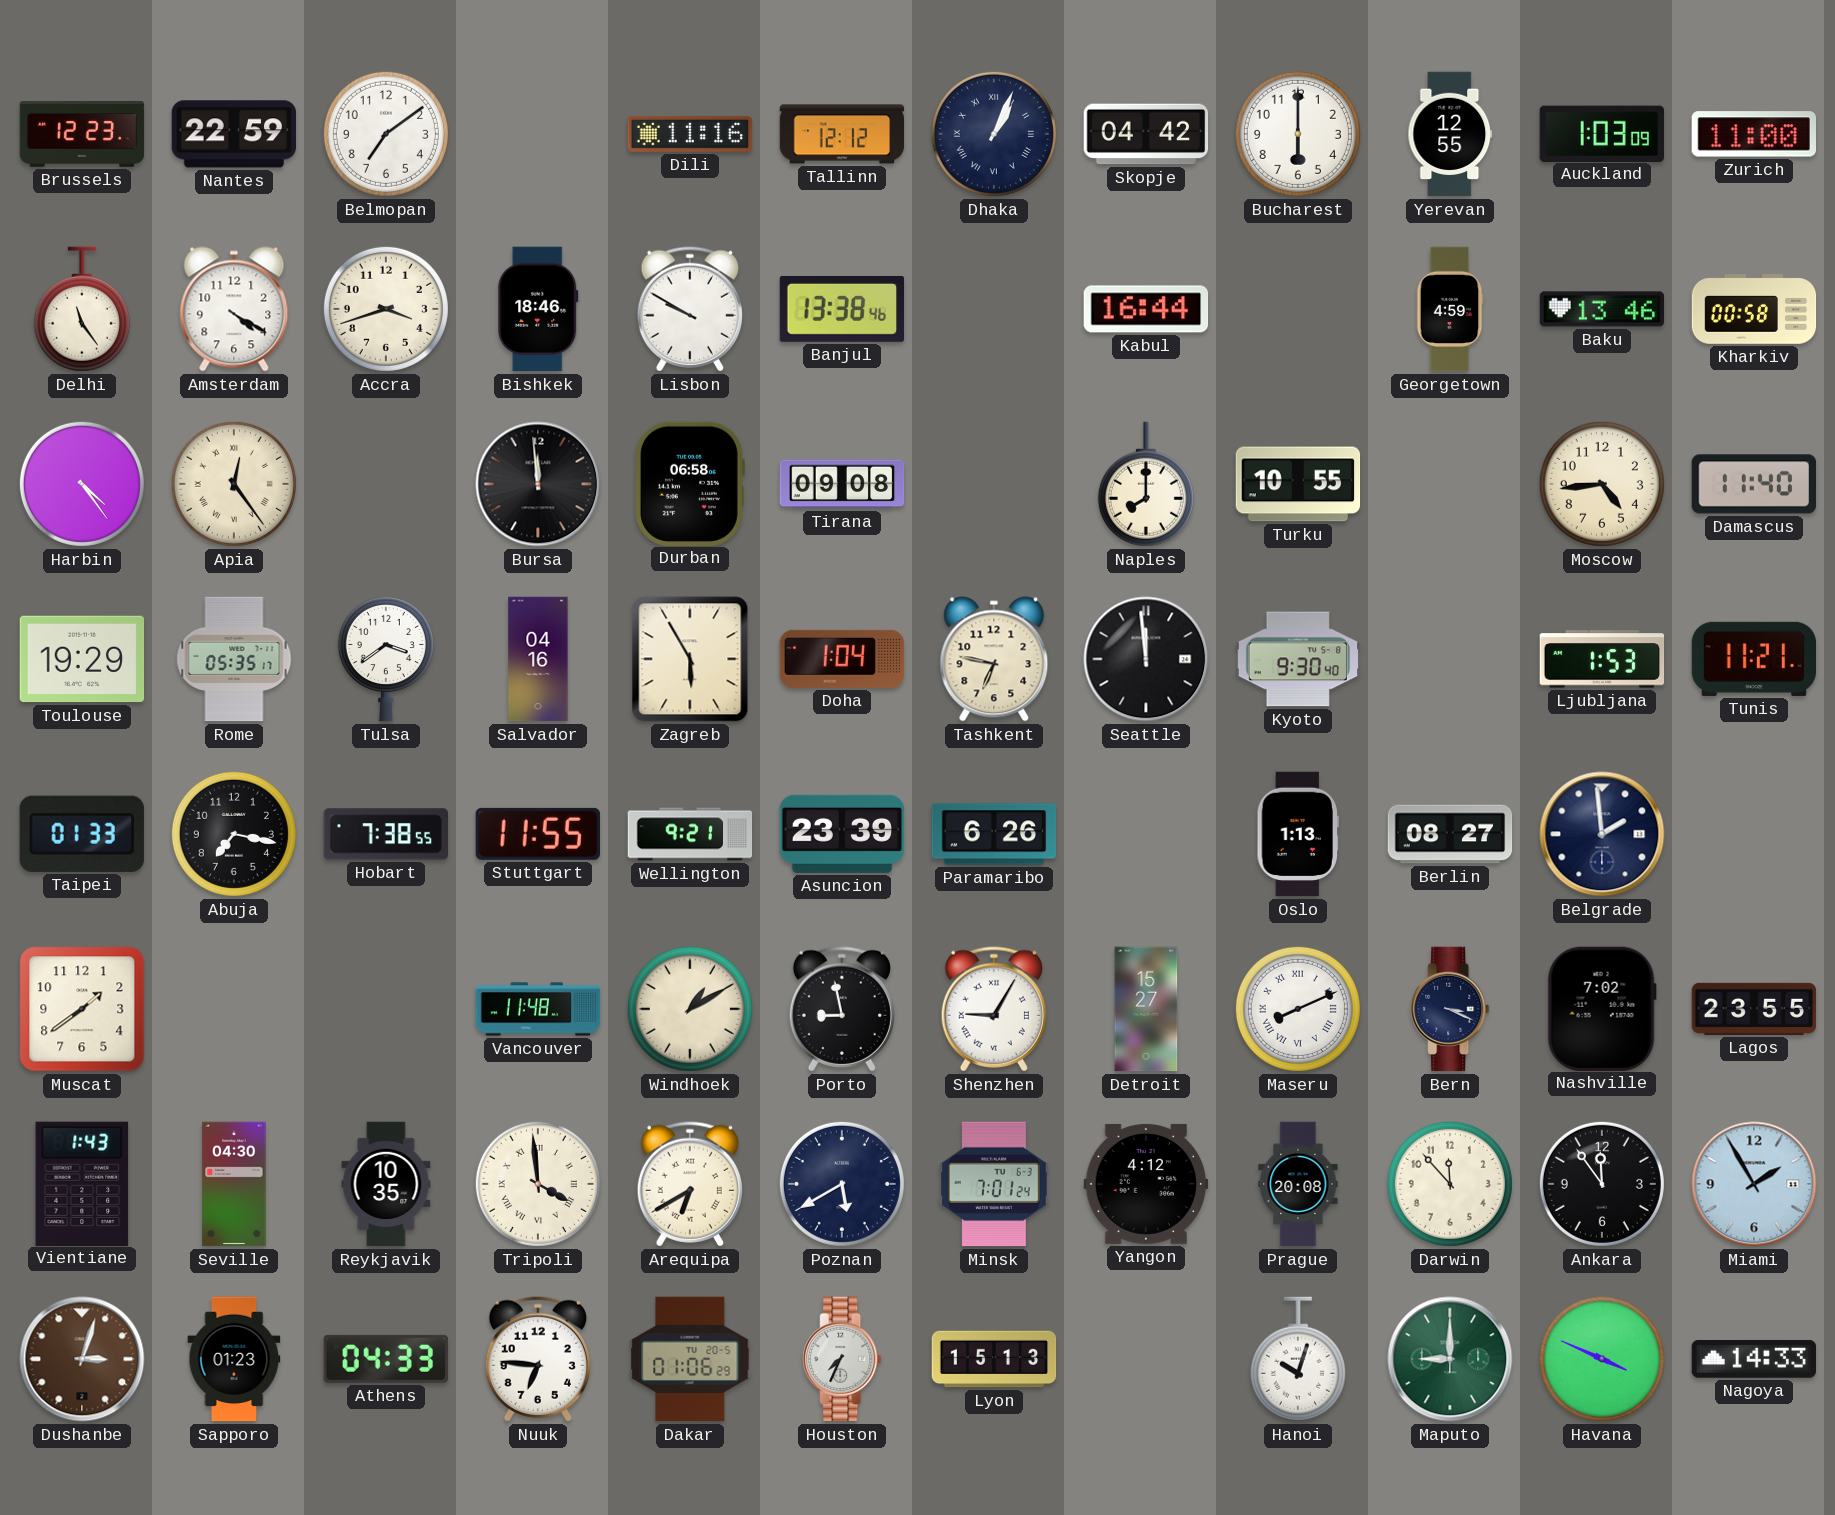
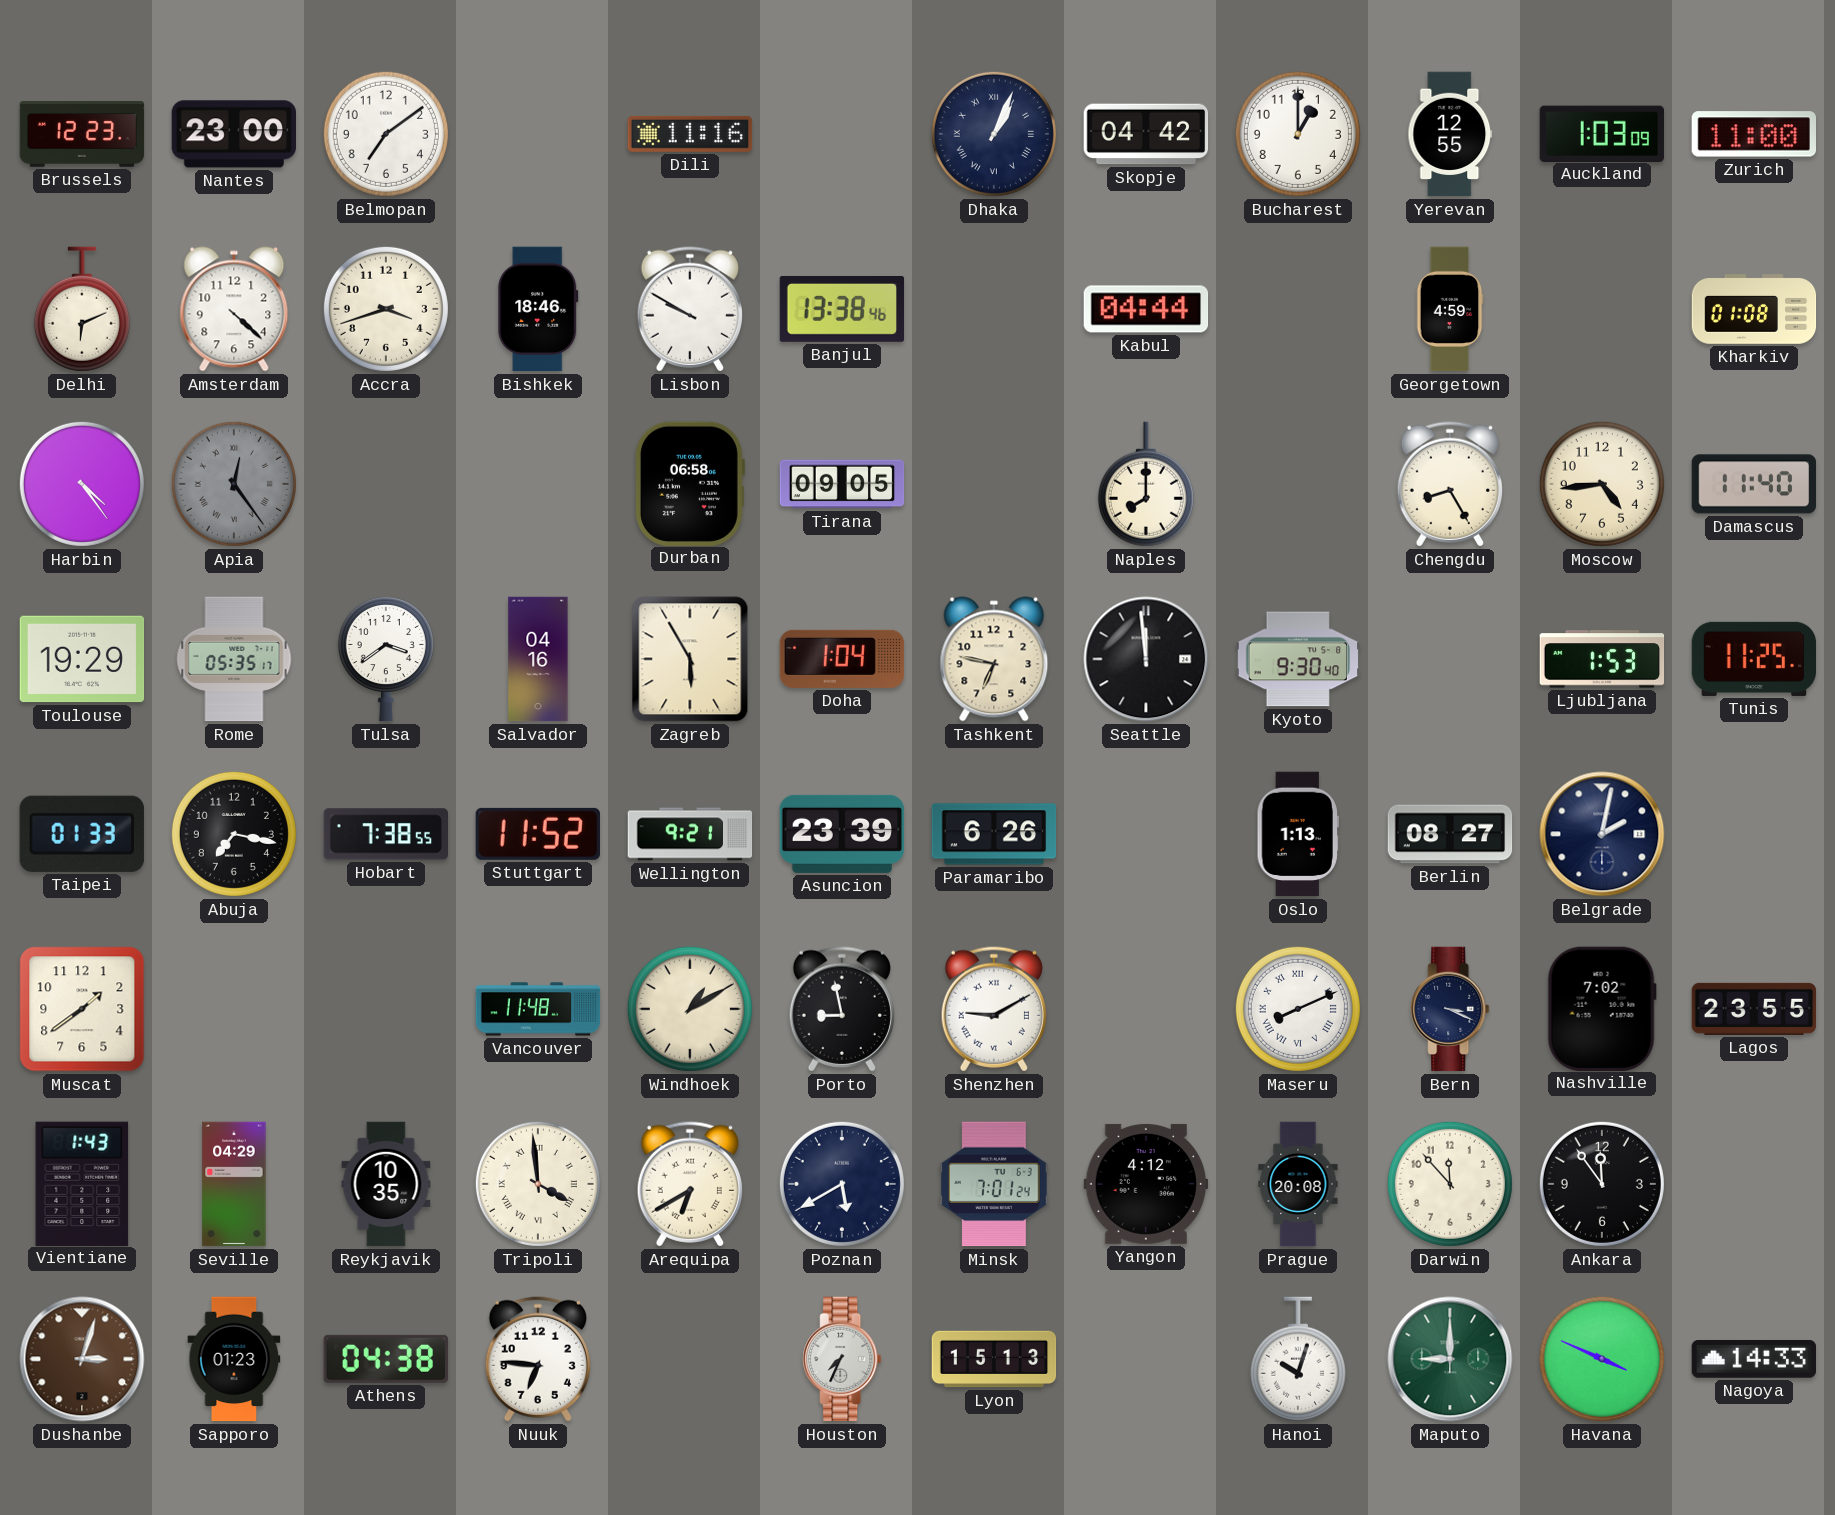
Nantes: 22:59 -> 23:00
Tallinn: 12:12 -> none
Bucharest: 6:00 -> 1:00
Delhi: 11:24 -> 6:11
Amsterdam: 4:20 -> 4:22
Kabul: 16:44 -> 04:44
Baku: 13:46 -> none
Kharkiv: 00:58 -> 01:08
Apia dial: cream -> grey
Bursa: 11:59 -> none
Tirana: 09:08 -> 09:05
Turku: 10:55 -> none
Chengdu: none -> 8:25
Tunis: 11:21 -> 11:25
Stuttgart: 11:55 -> 11:52
Belgrade: 1:59 -> 2:02
Shenzhen: 9:05 -> 9:10
Detroit: 15:27 -> none
Seville: 04:30 -> 04:29
Miami: 1:55 -> none
Athens: 04:33 -> 04:38
Dakar: 01:06 -> none
